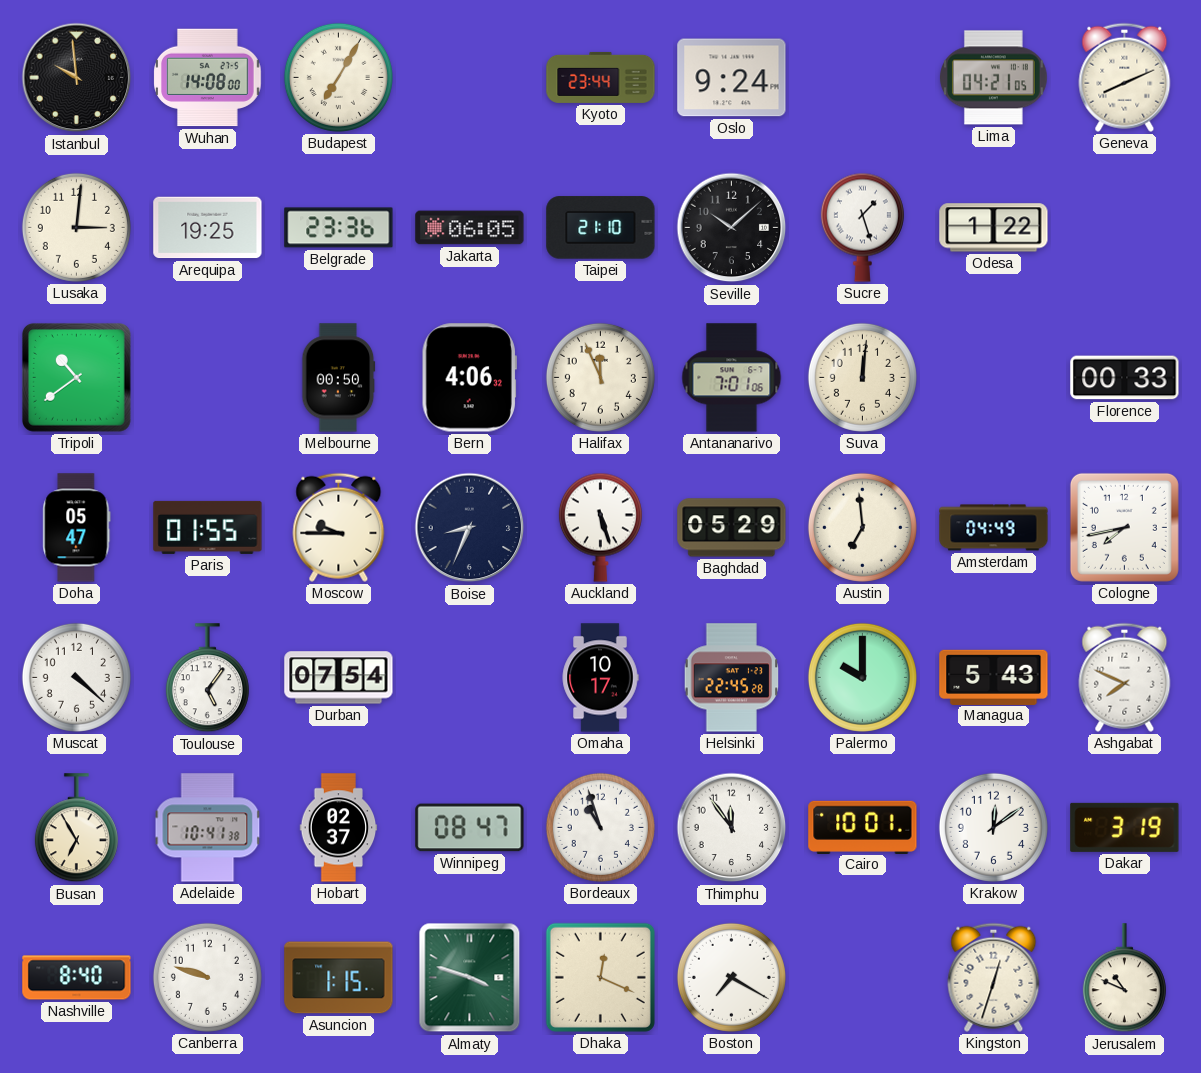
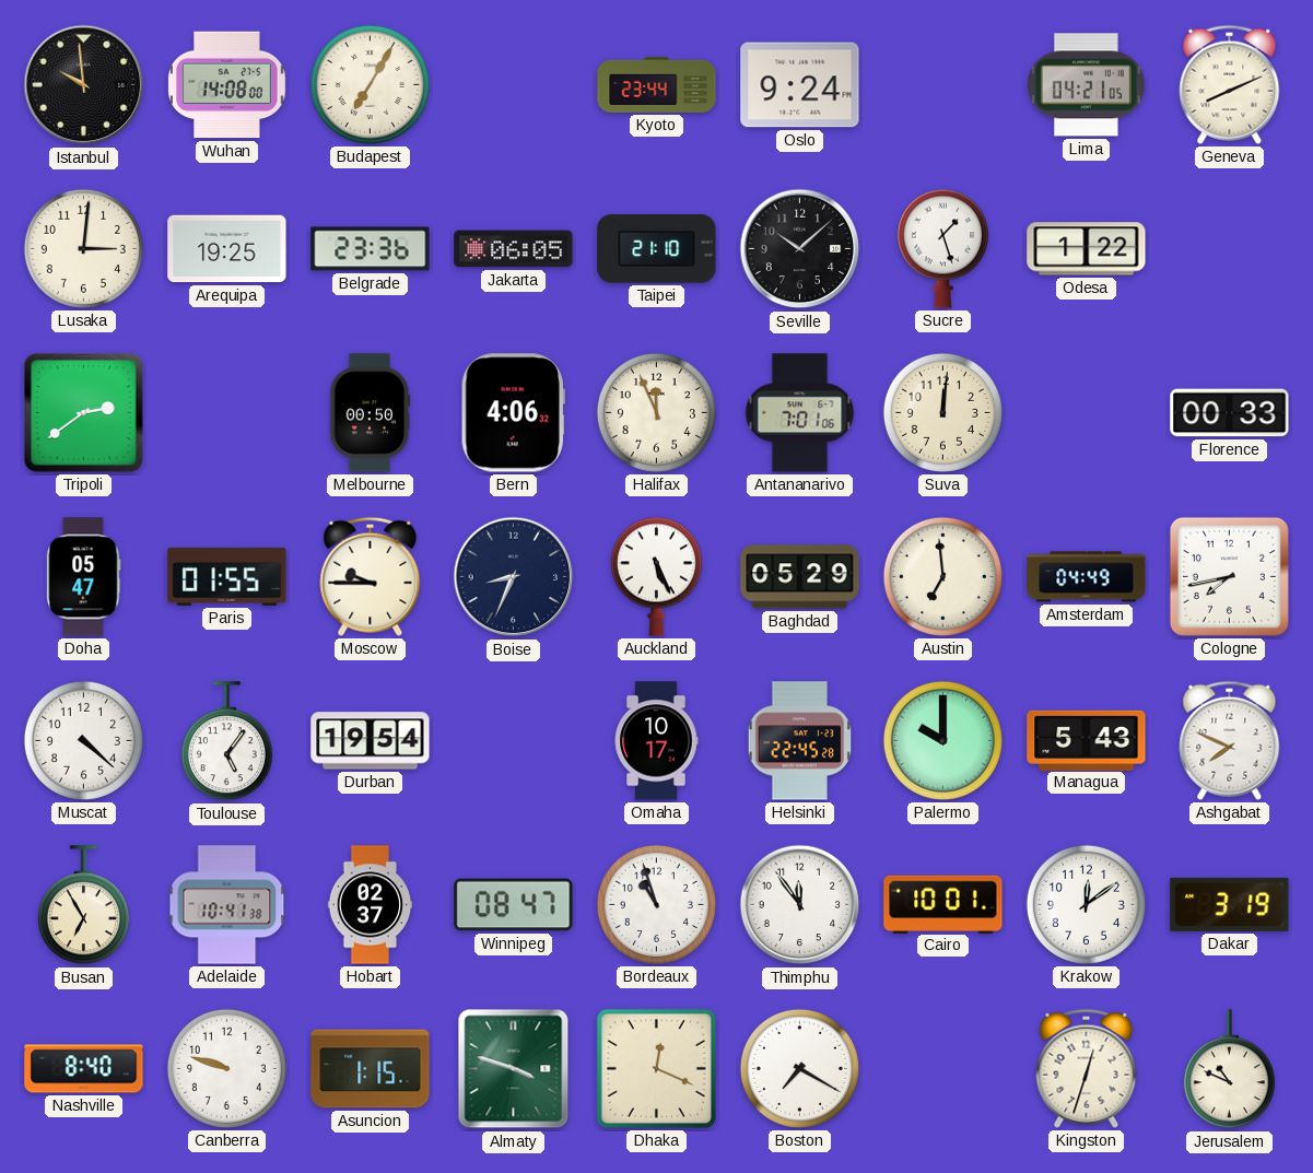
Tripoli: 10:39 -> 2:39
Auckland: 5:27 -> 5:26
Durban: 07:54 -> 19:54
